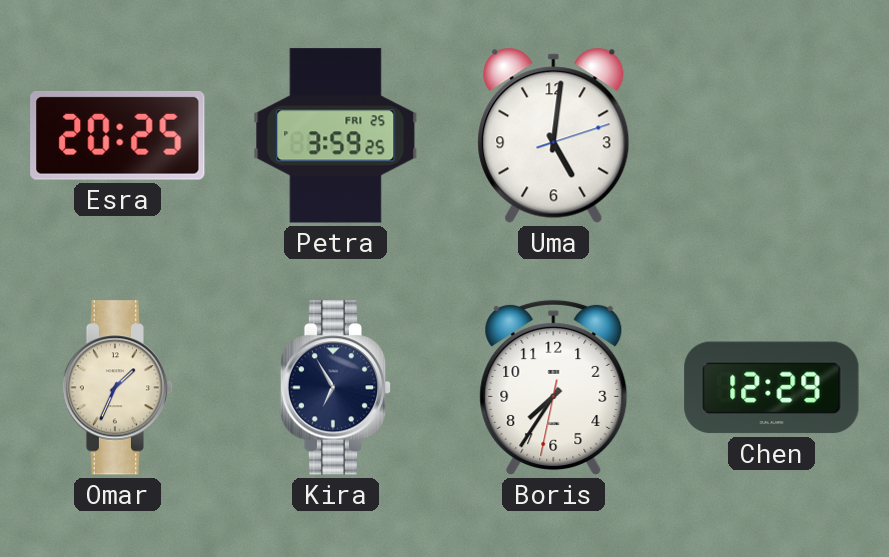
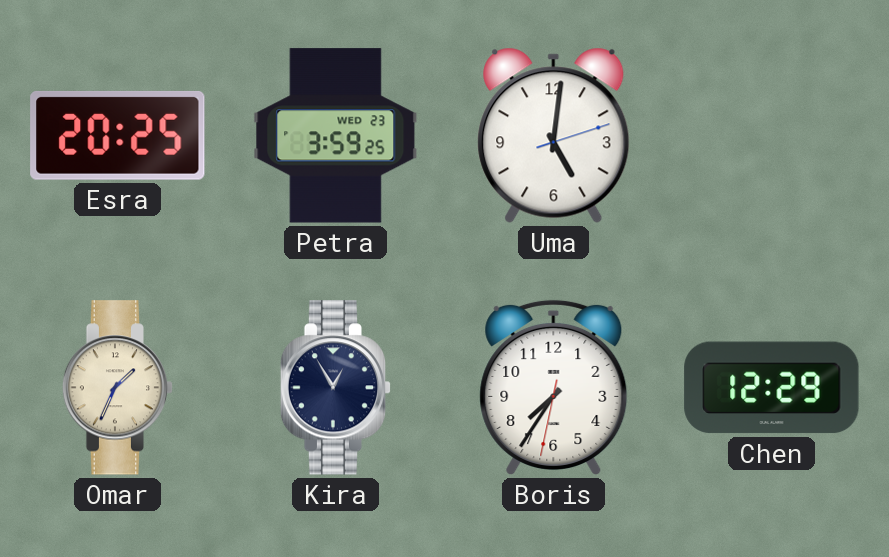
Petra date: FRI 25 -> WED 23
Kira: 6:55 -> 12:55
